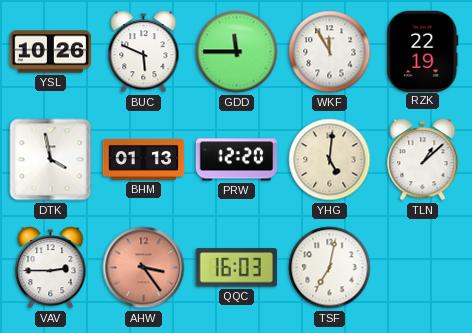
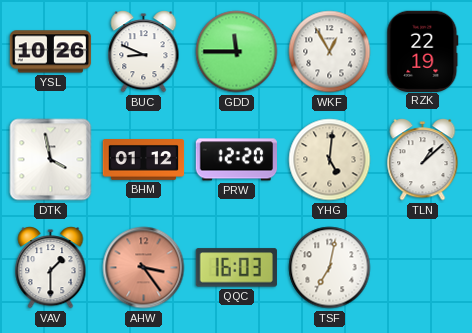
BUC: 5:49 -> 8:49
WKF: 11:55 -> 12:55
BHM: 01:13 -> 01:12
VAV: 2:45 -> 1:30
